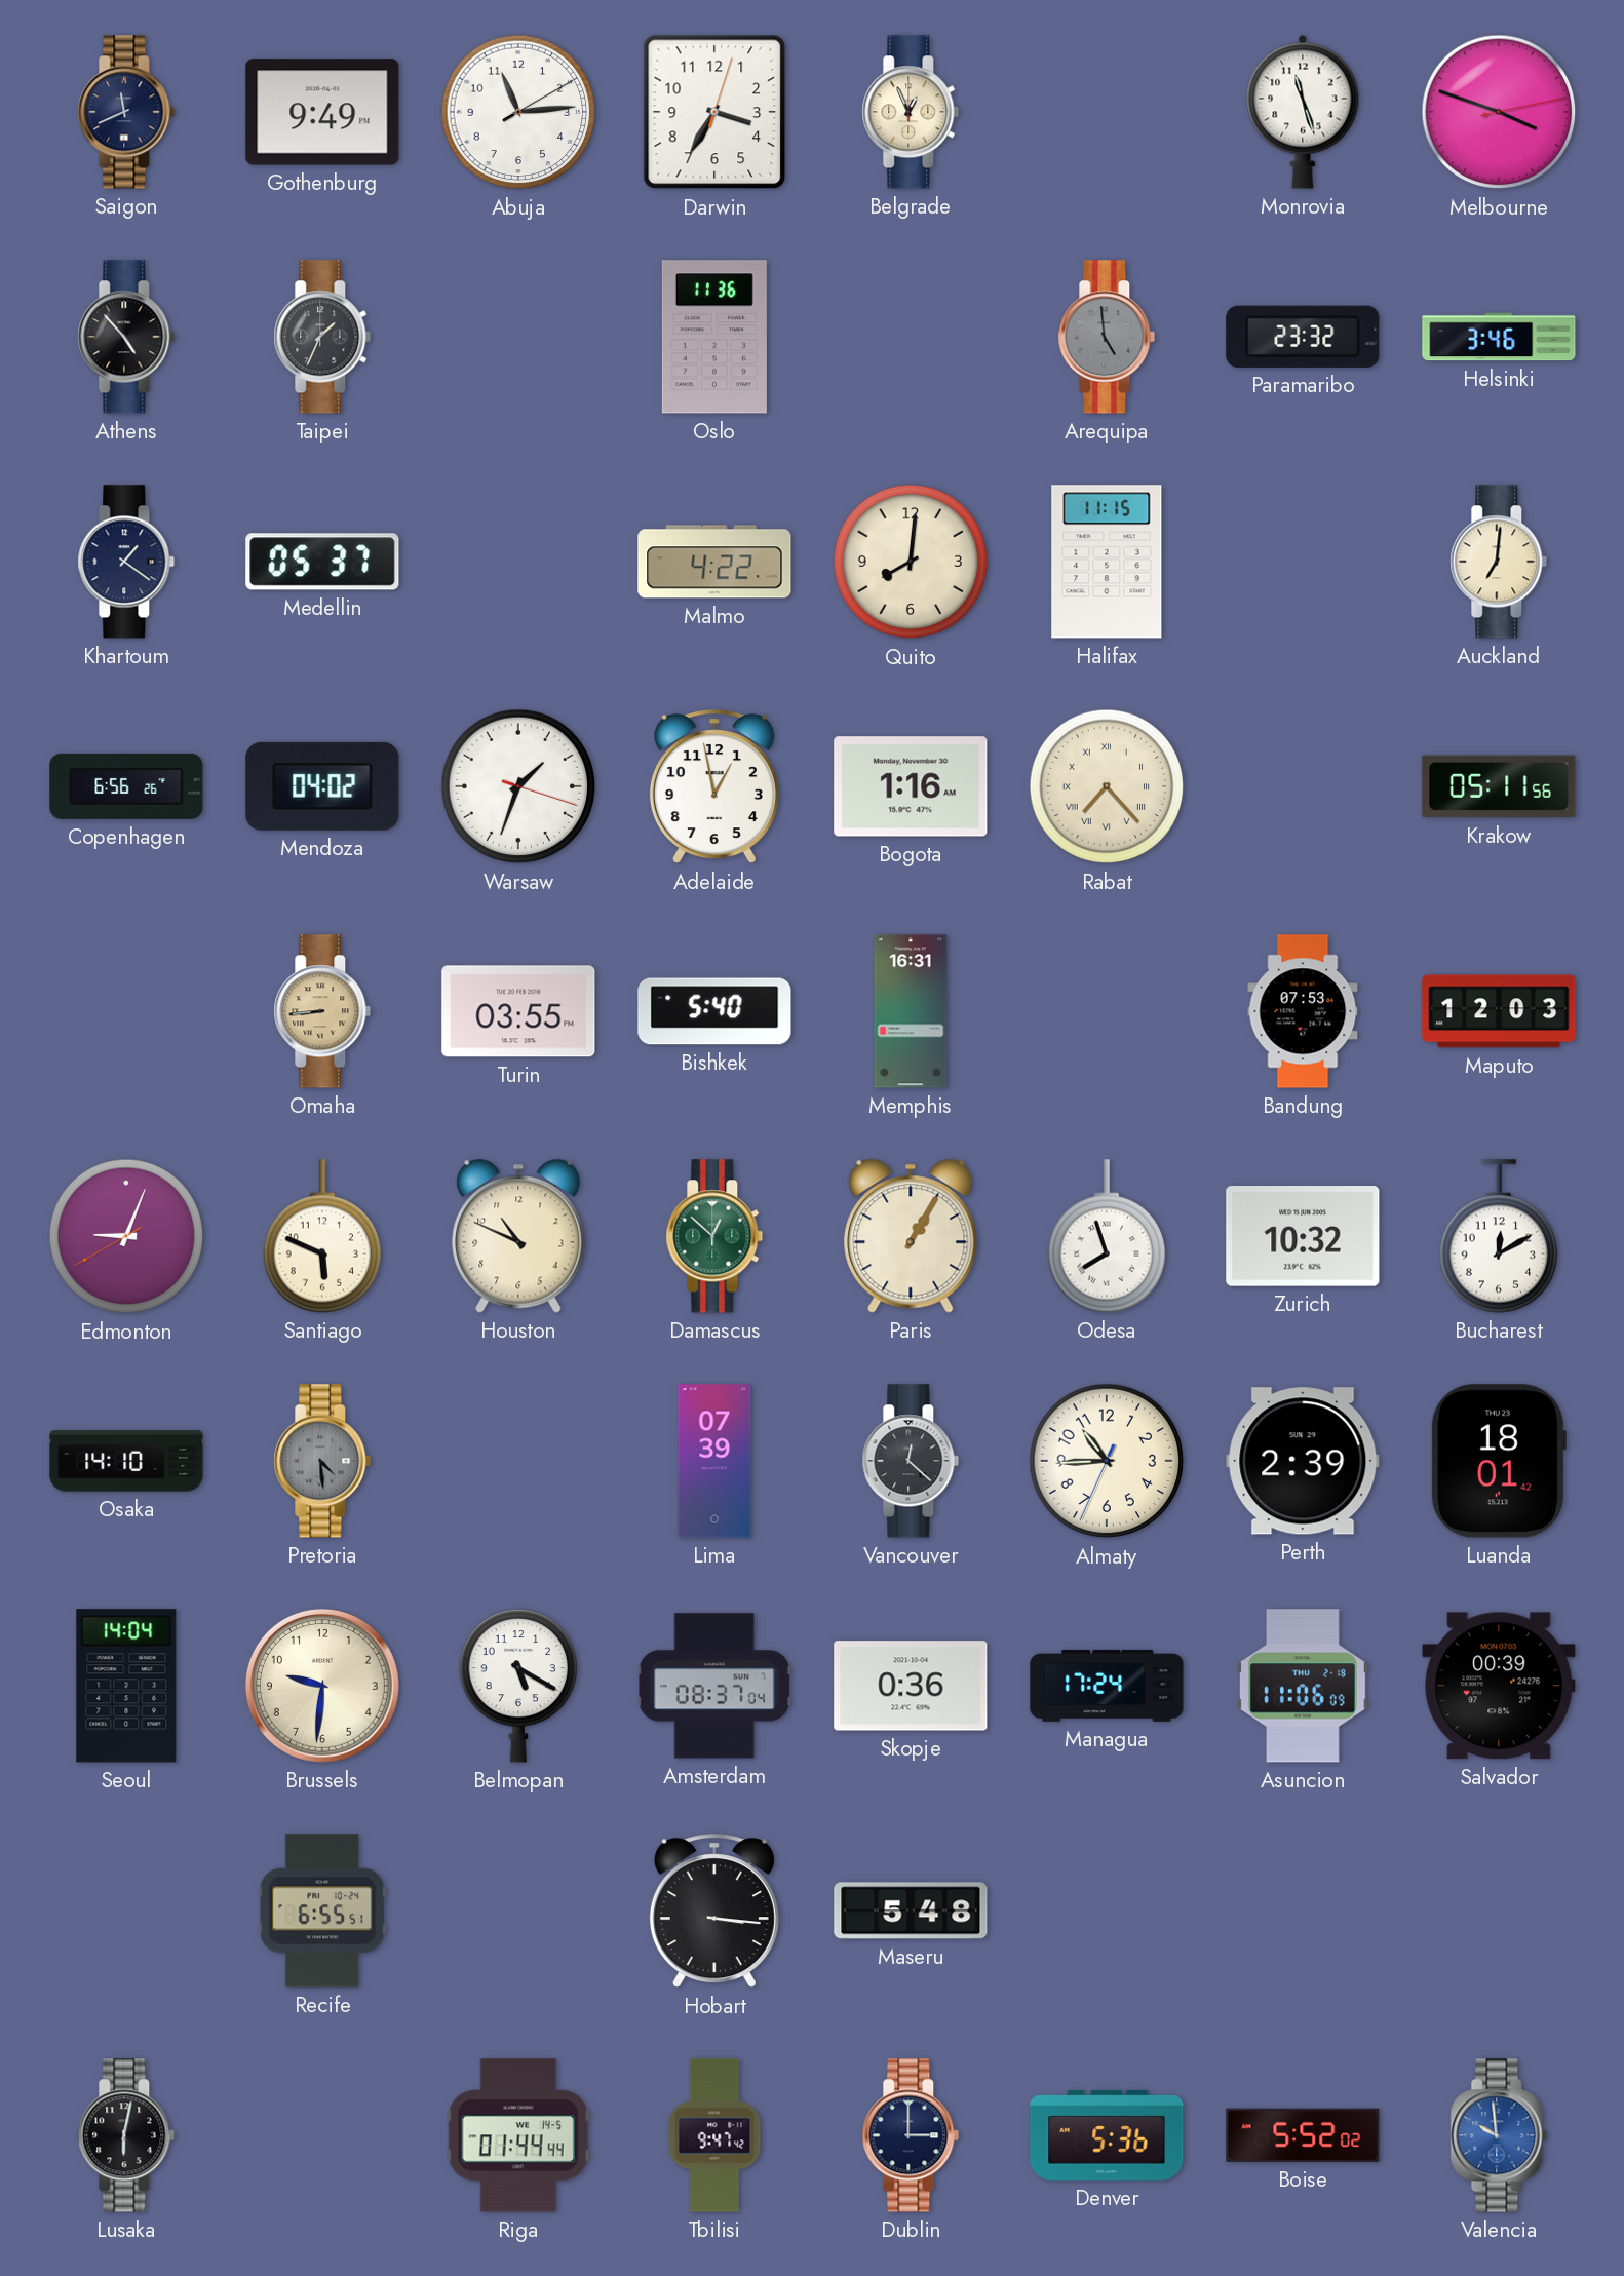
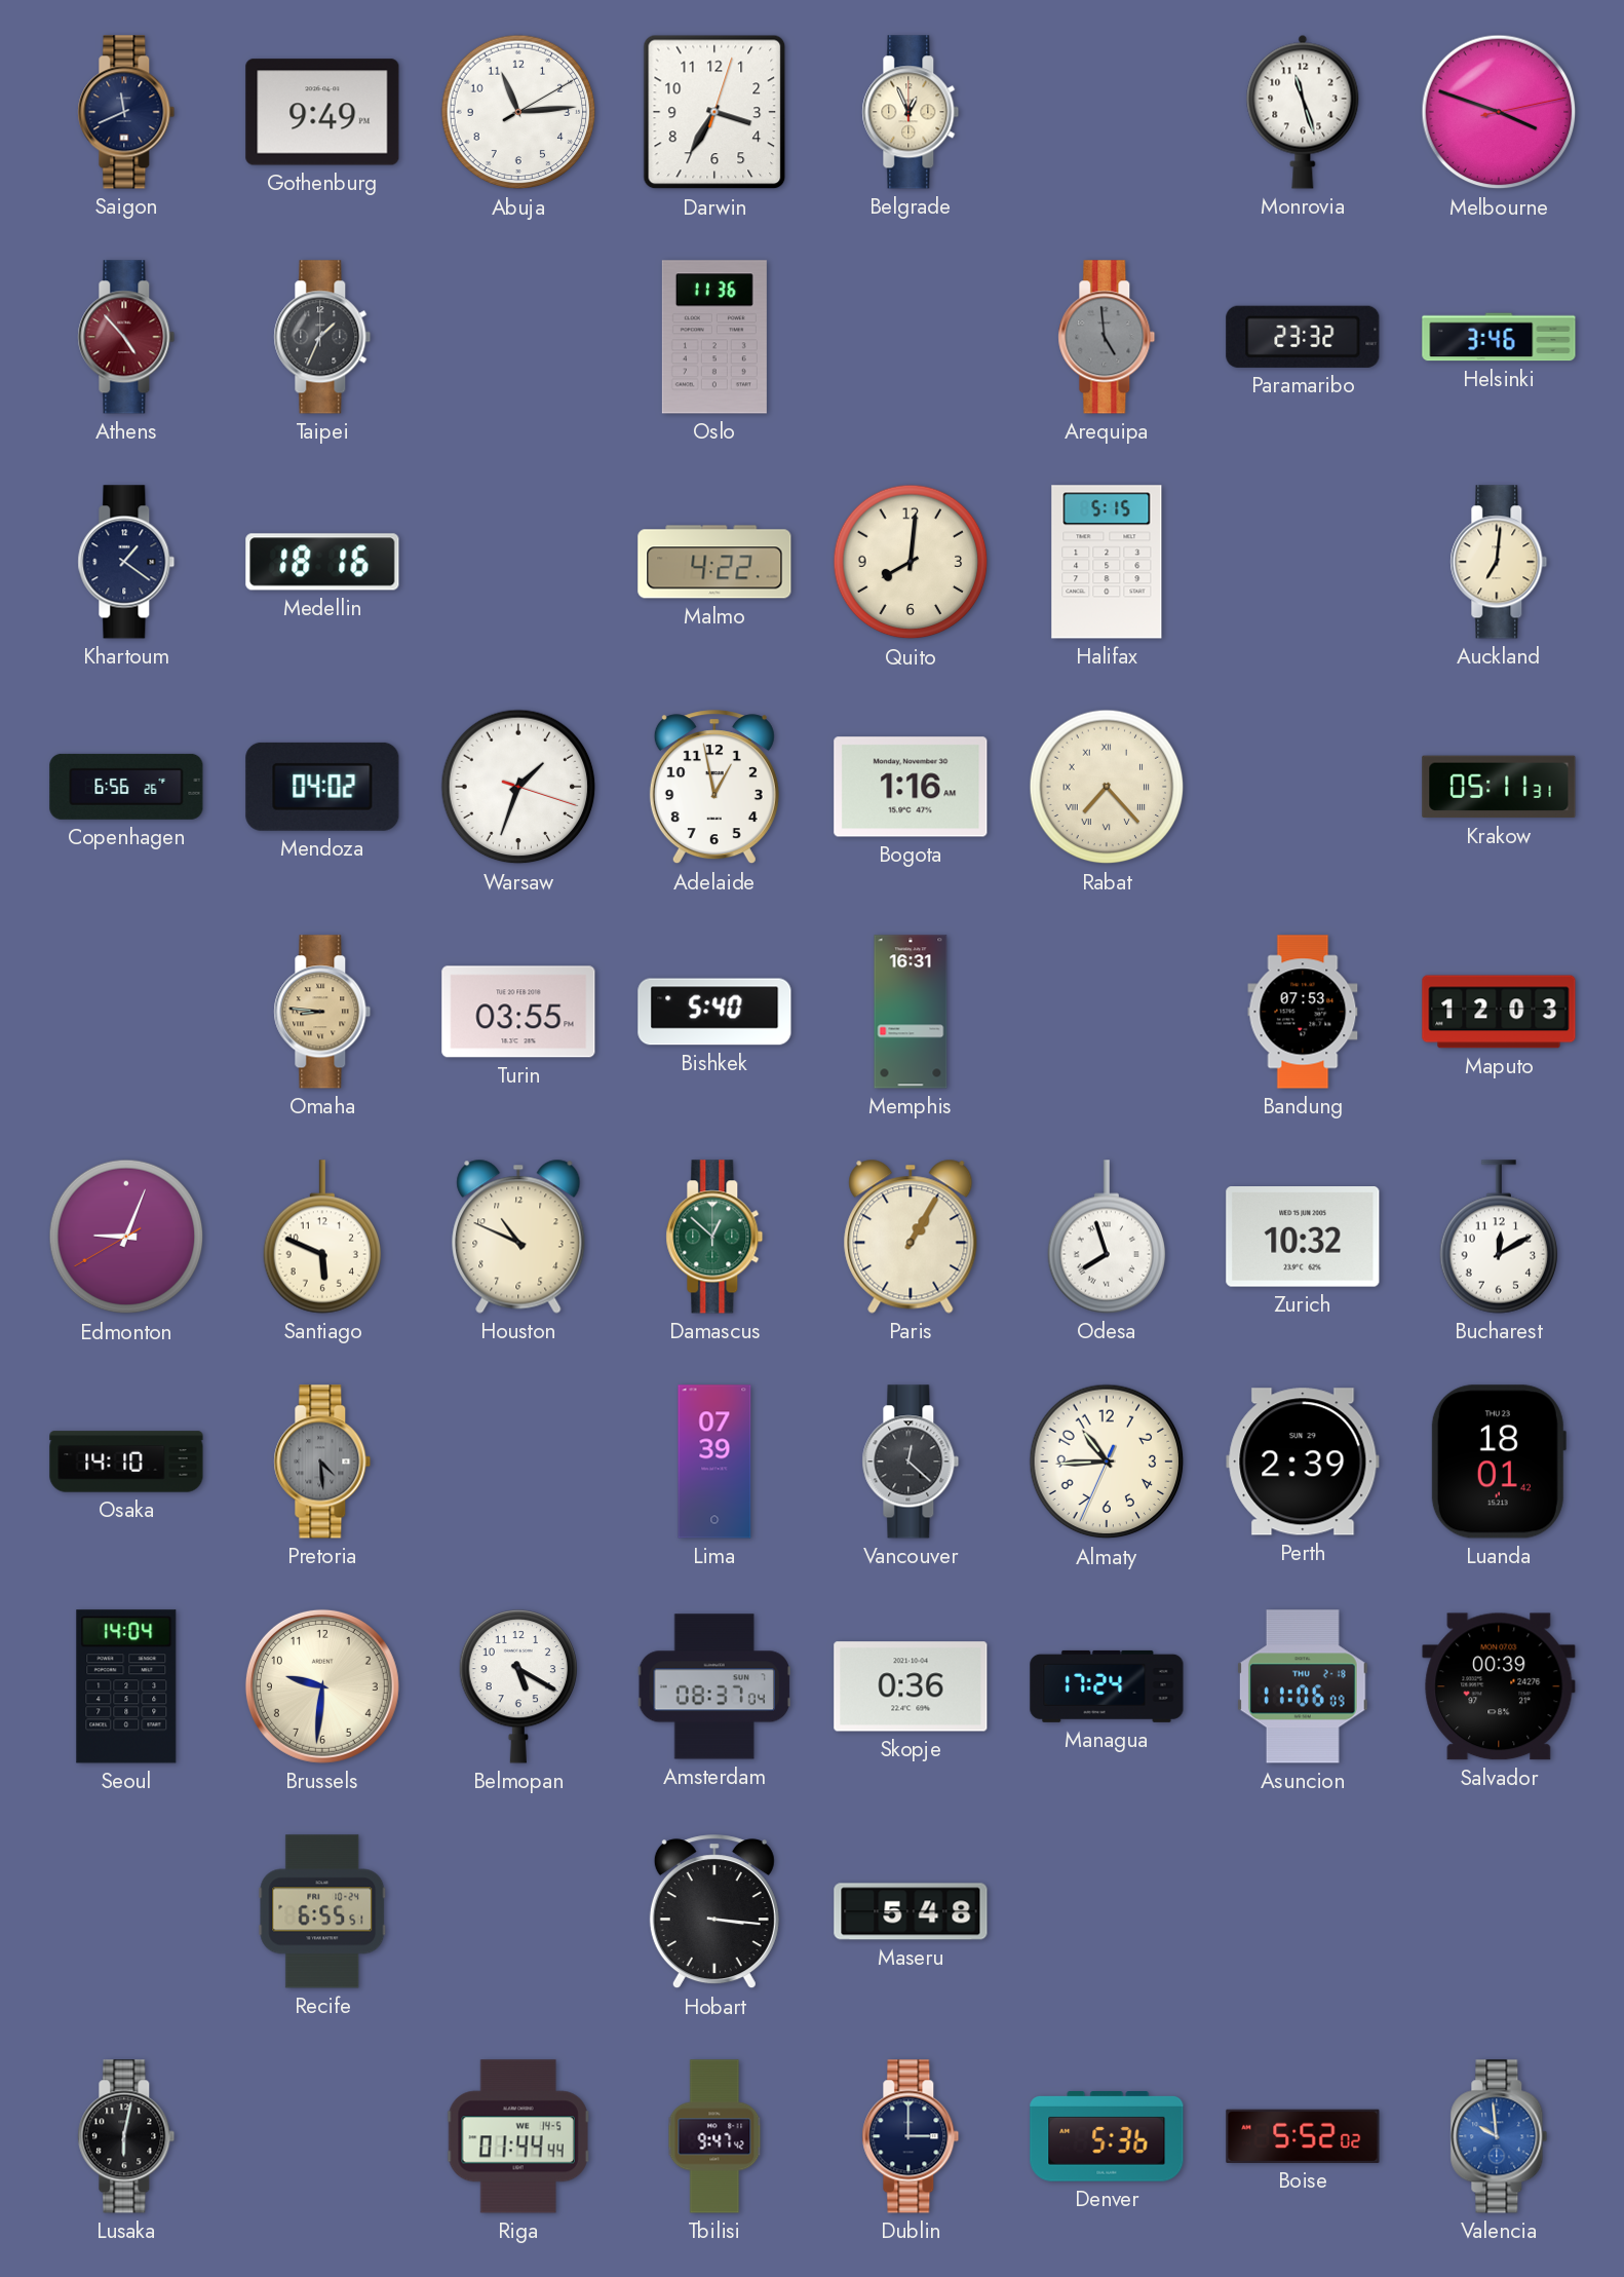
Athens dial: black -> burgundy
Medellin: 05:37 -> 18:16
Halifax: 11:15 -> 5:15
Krakow: 05:11:56 -> 05:11:31
Omaha: 8:44 -> 8:46
